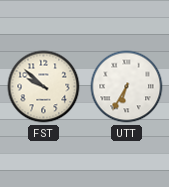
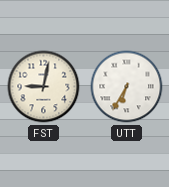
FST: 9:52 -> 9:02
